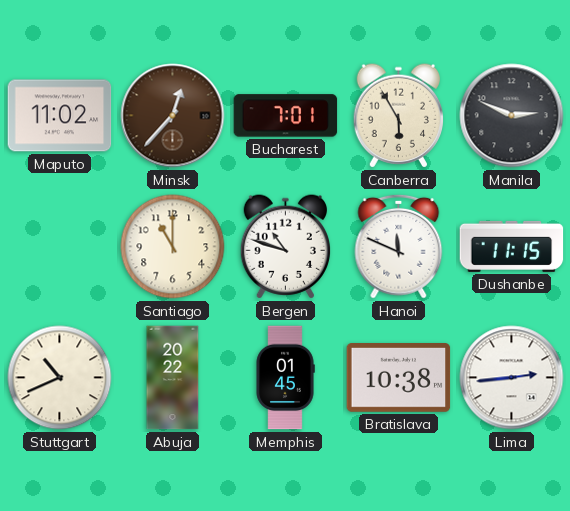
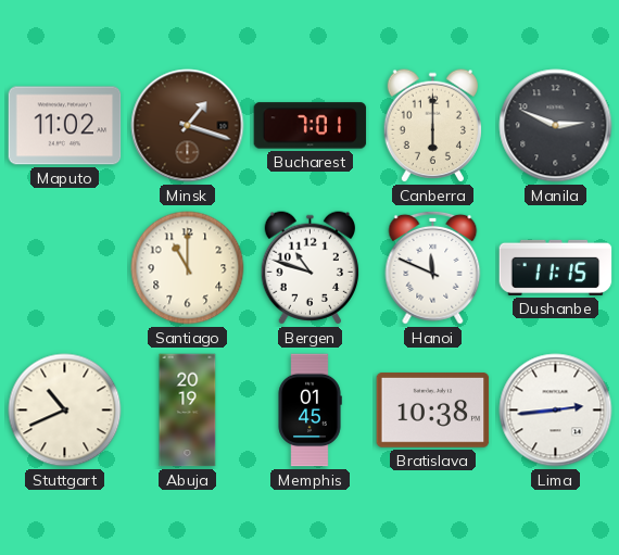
Minsk: 12:37 -> 1:18
Canberra: 5:55 -> 6:00
Abuja: 20:22 -> 20:19
